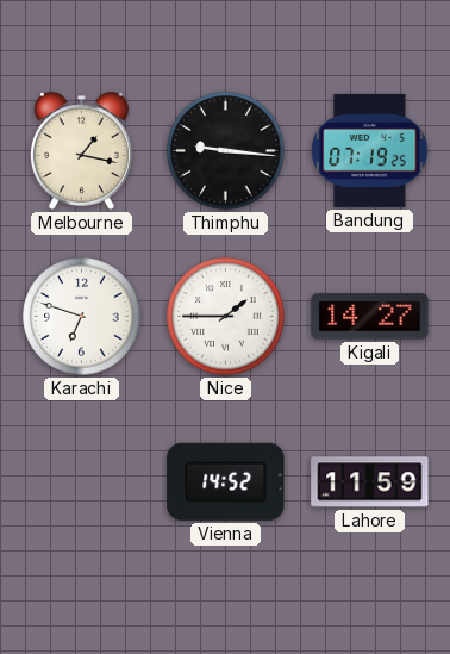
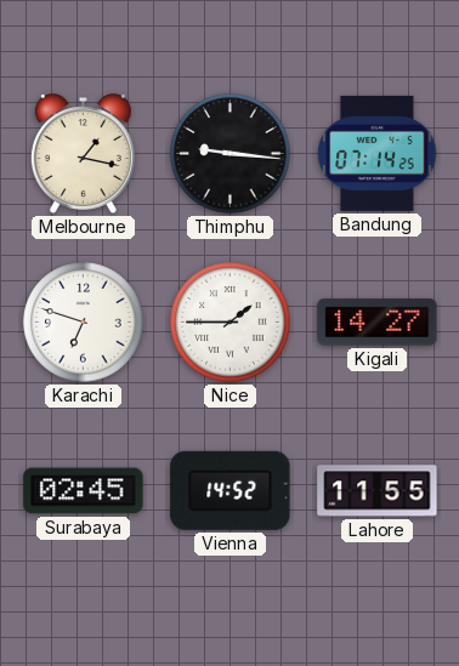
Bandung: 07:19 -> 07:14
Surabaya: none -> 02:45
Lahore: 11:59 -> 11:55
